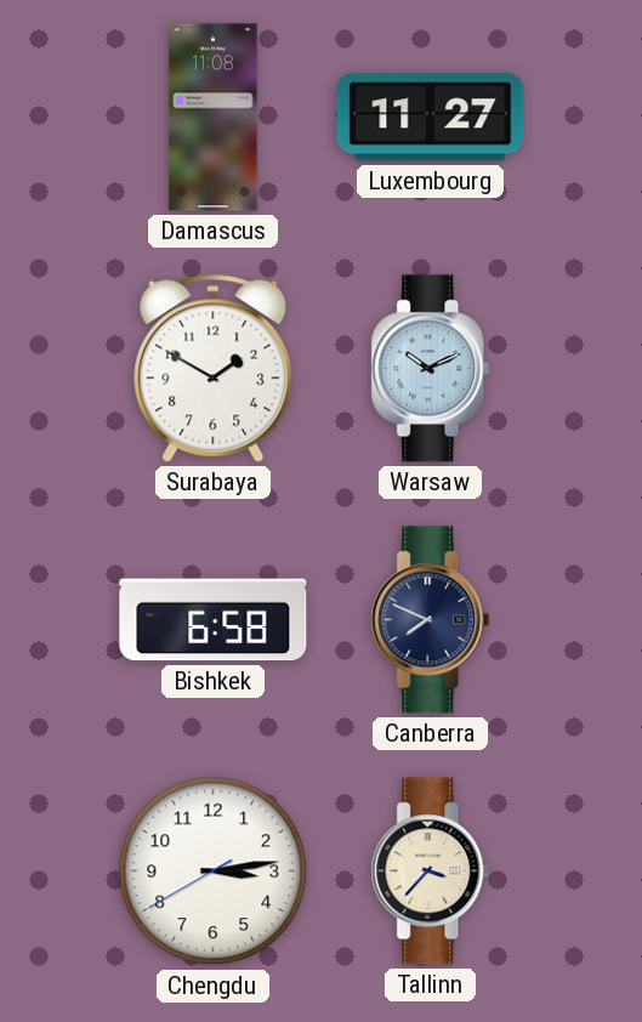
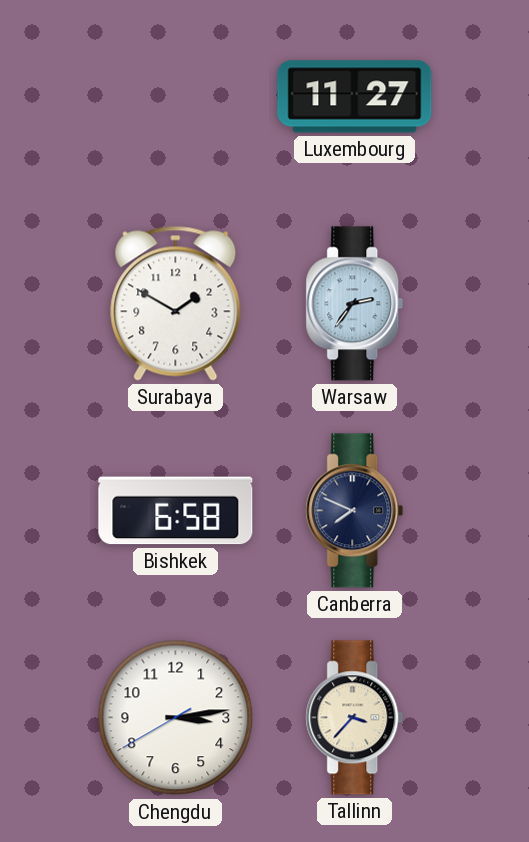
Damascus: 11:08 -> none
Warsaw: 10:11 -> 2:36
